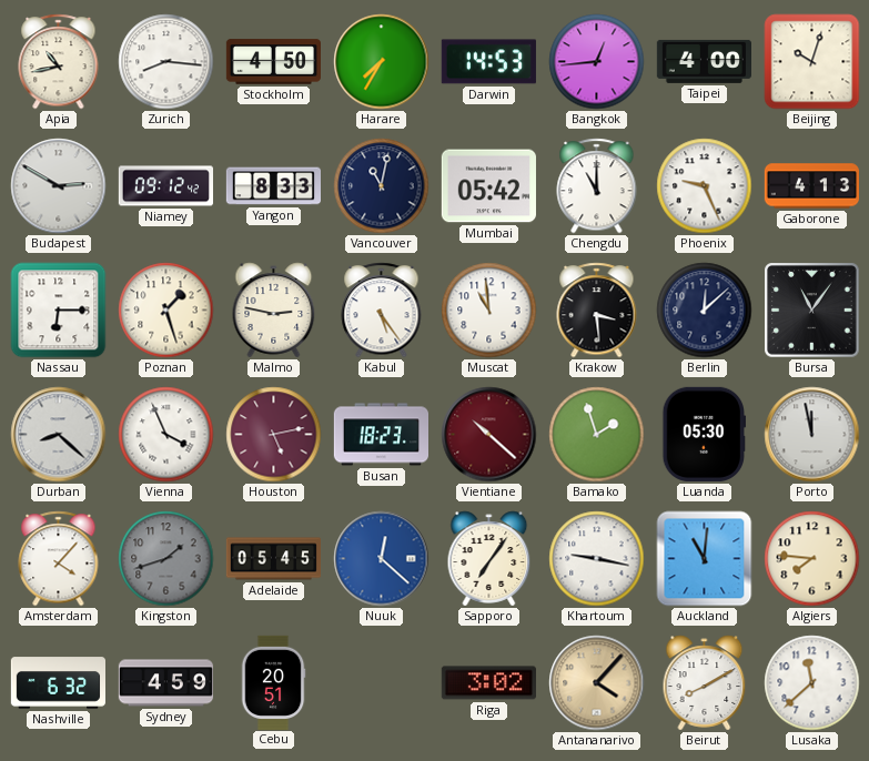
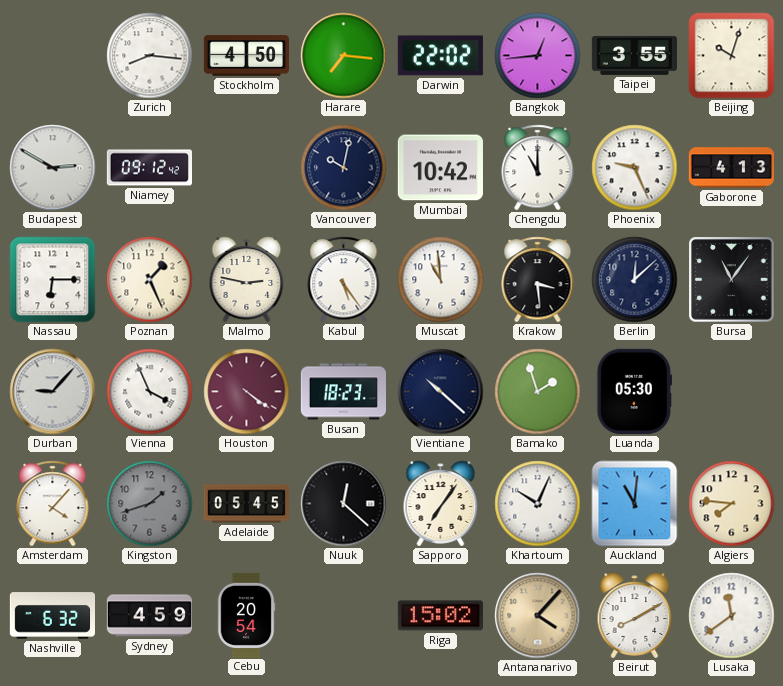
Apia: 10:43 -> none
Harare: 7:35 -> 7:16
Darwin: 14:53 -> 22:02
Taipei: 4:00 -> 3:55
Yangon: 8:33 -> none
Vancouver: 11:02 -> 10:02
Mumbai: 05:42 -> 10:42
Poznan: 1:27 -> 1:26
Durban: 8:22 -> 9:07
Houston: 5:13 -> 4:21
Vientiane dial: burgundy -> navy
Porto: 11:58 -> none
Nuuk dial: blue -> black
Khartoum: 9:17 -> 10:04
Cebu: 20:51 -> 20:54
Riga: 3:02 -> 15:02
Lusaka: 11:38 -> 11:39
